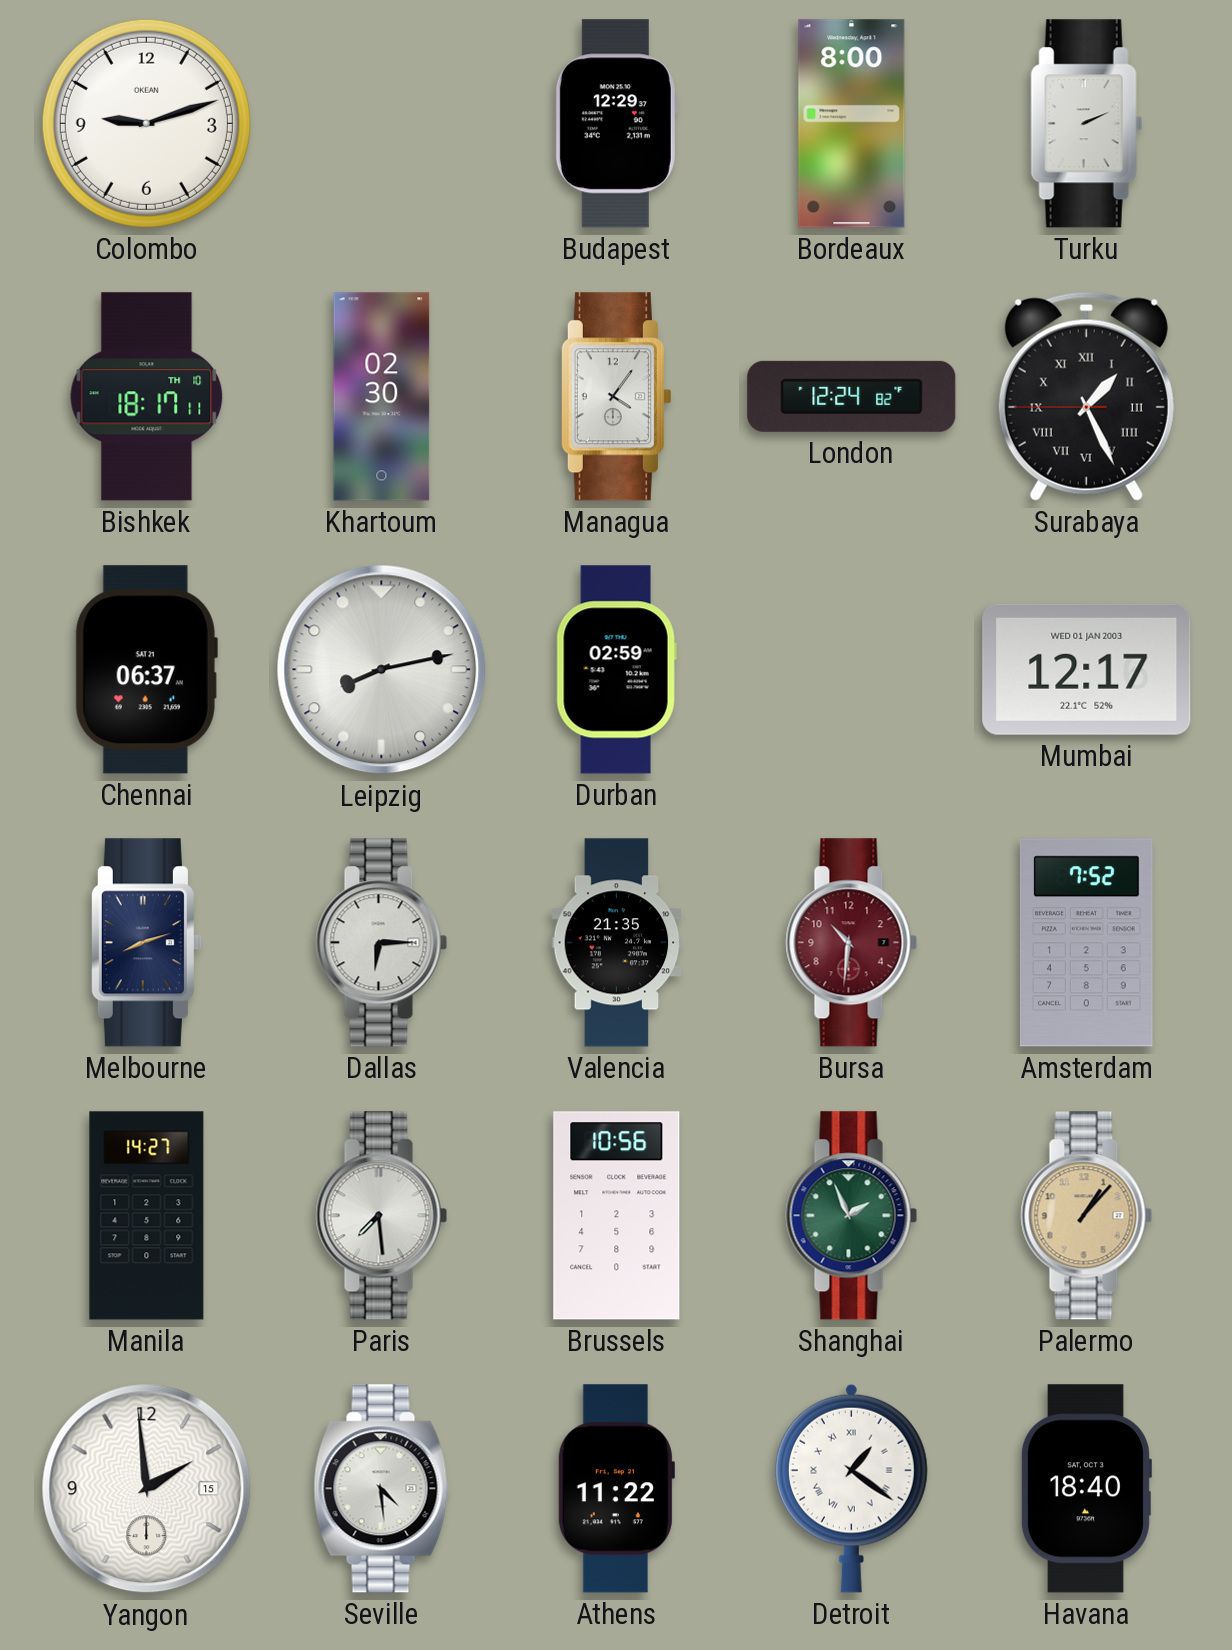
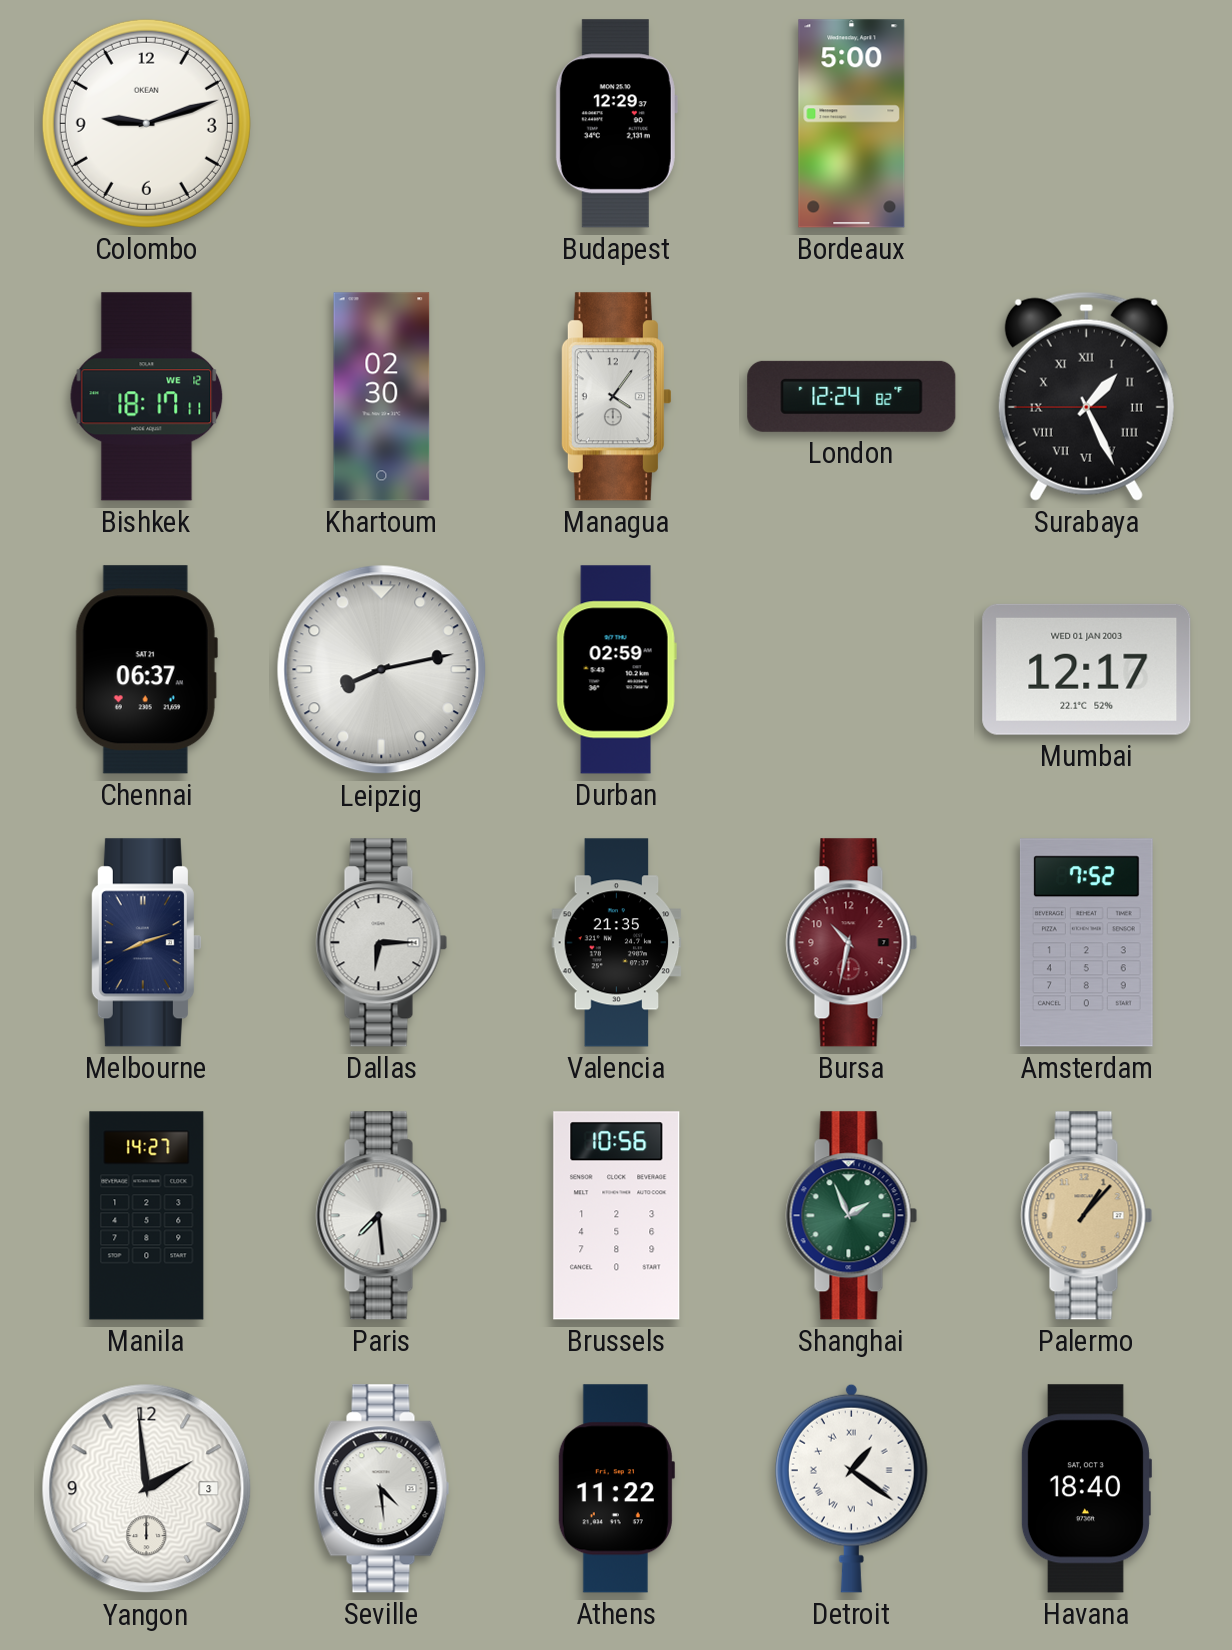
Bordeaux: 8:00 -> 5:00
Turku: 2:11 -> none
Bishkek date: TH 10 -> WE 12
Bursa: 10:31 -> 10:32
Yangon date: 15 -> 3
